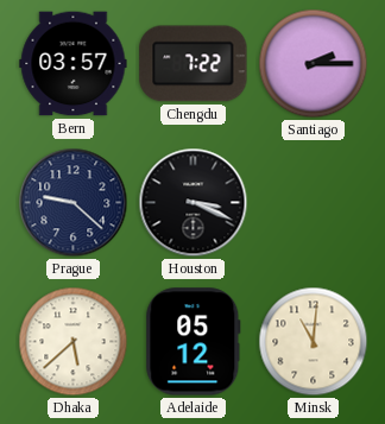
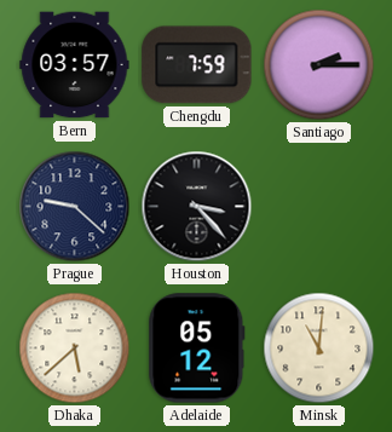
Chengdu: 7:22 -> 7:59
Houston: 3:19 -> 3:23
